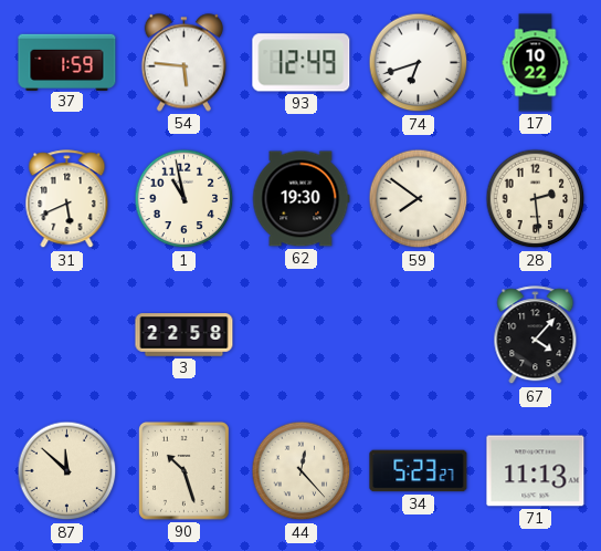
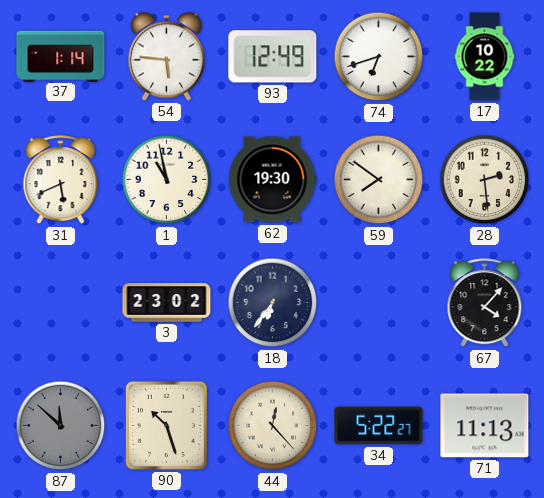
37: 1:59 -> 1:14
3: 22:58 -> 23:02
18: none -> 6:36
87 dial: cream -> grey
34: 5:23 -> 5:22
